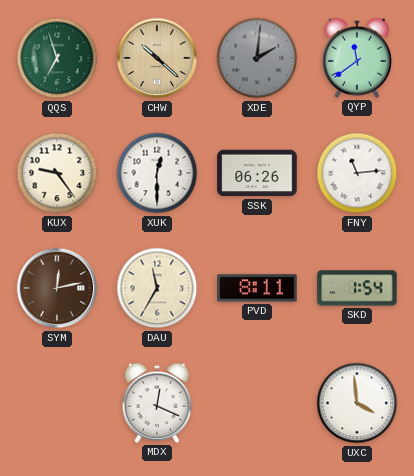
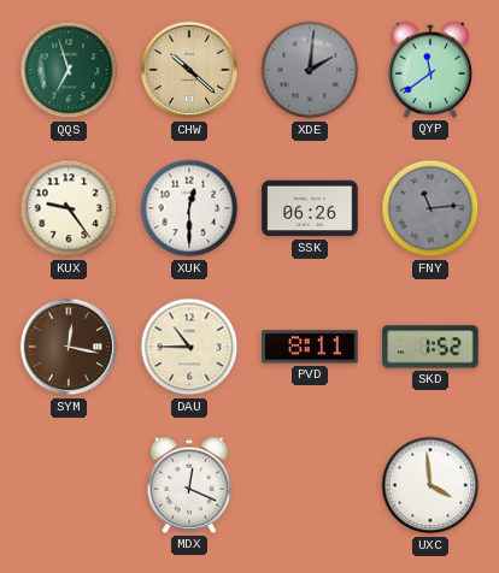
FNY dial: white -> grey
SYM: 12:13 -> 12:17
DAU: 11:35 -> 10:45
SKD: 1:54 -> 1:52
